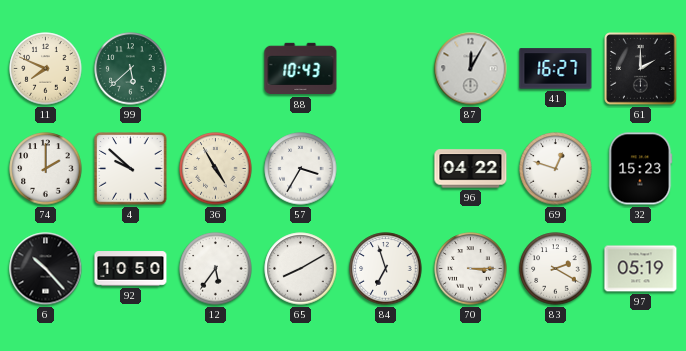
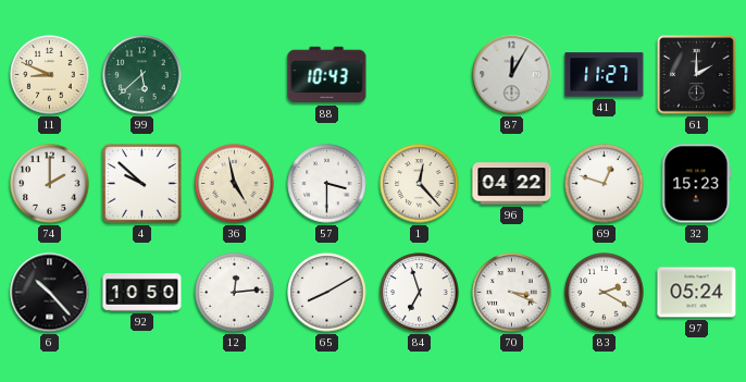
11: 7:49 -> 8:49
41: 16:27 -> 11:27
36: 4:55 -> 4:58
57: 3:35 -> 3:30
1: none -> 12:23
12: 5:36 -> 12:14
70: 3:15 -> 3:19
97: 05:19 -> 05:24
